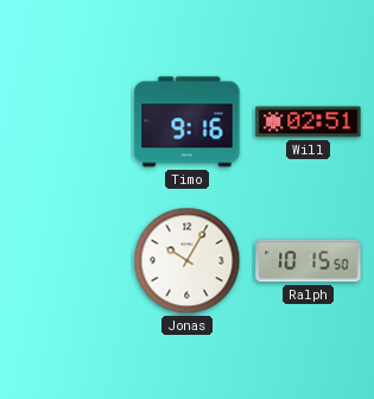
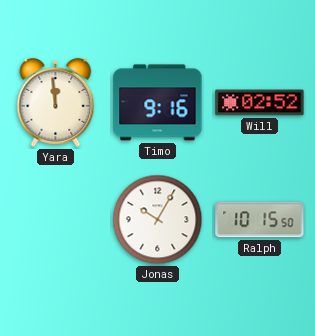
Yara: none -> 11:59
Will: 02:51 -> 02:52
